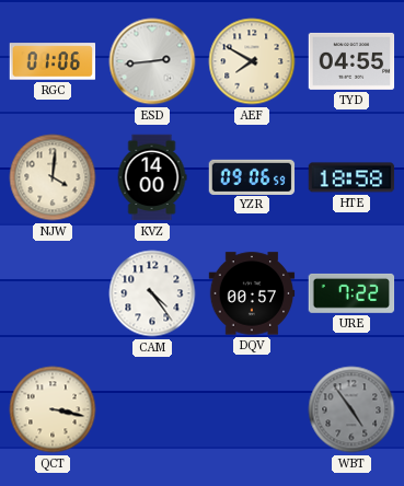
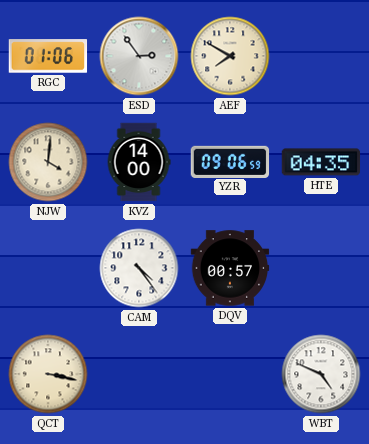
ESD: 2:44 -> 2:54
TYD: 04:55 -> none
HTE: 18:58 -> 04:35
URE: 7:22 -> none
WBT: 4:54 -> 4:49
WBT dial: grey -> white
